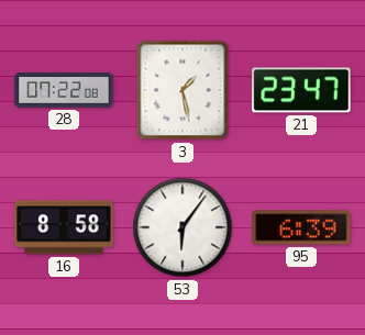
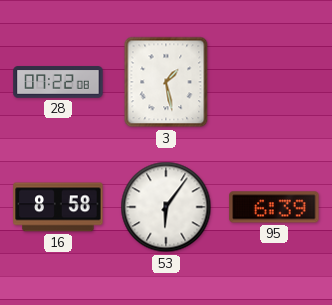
21: 23:47 -> none
